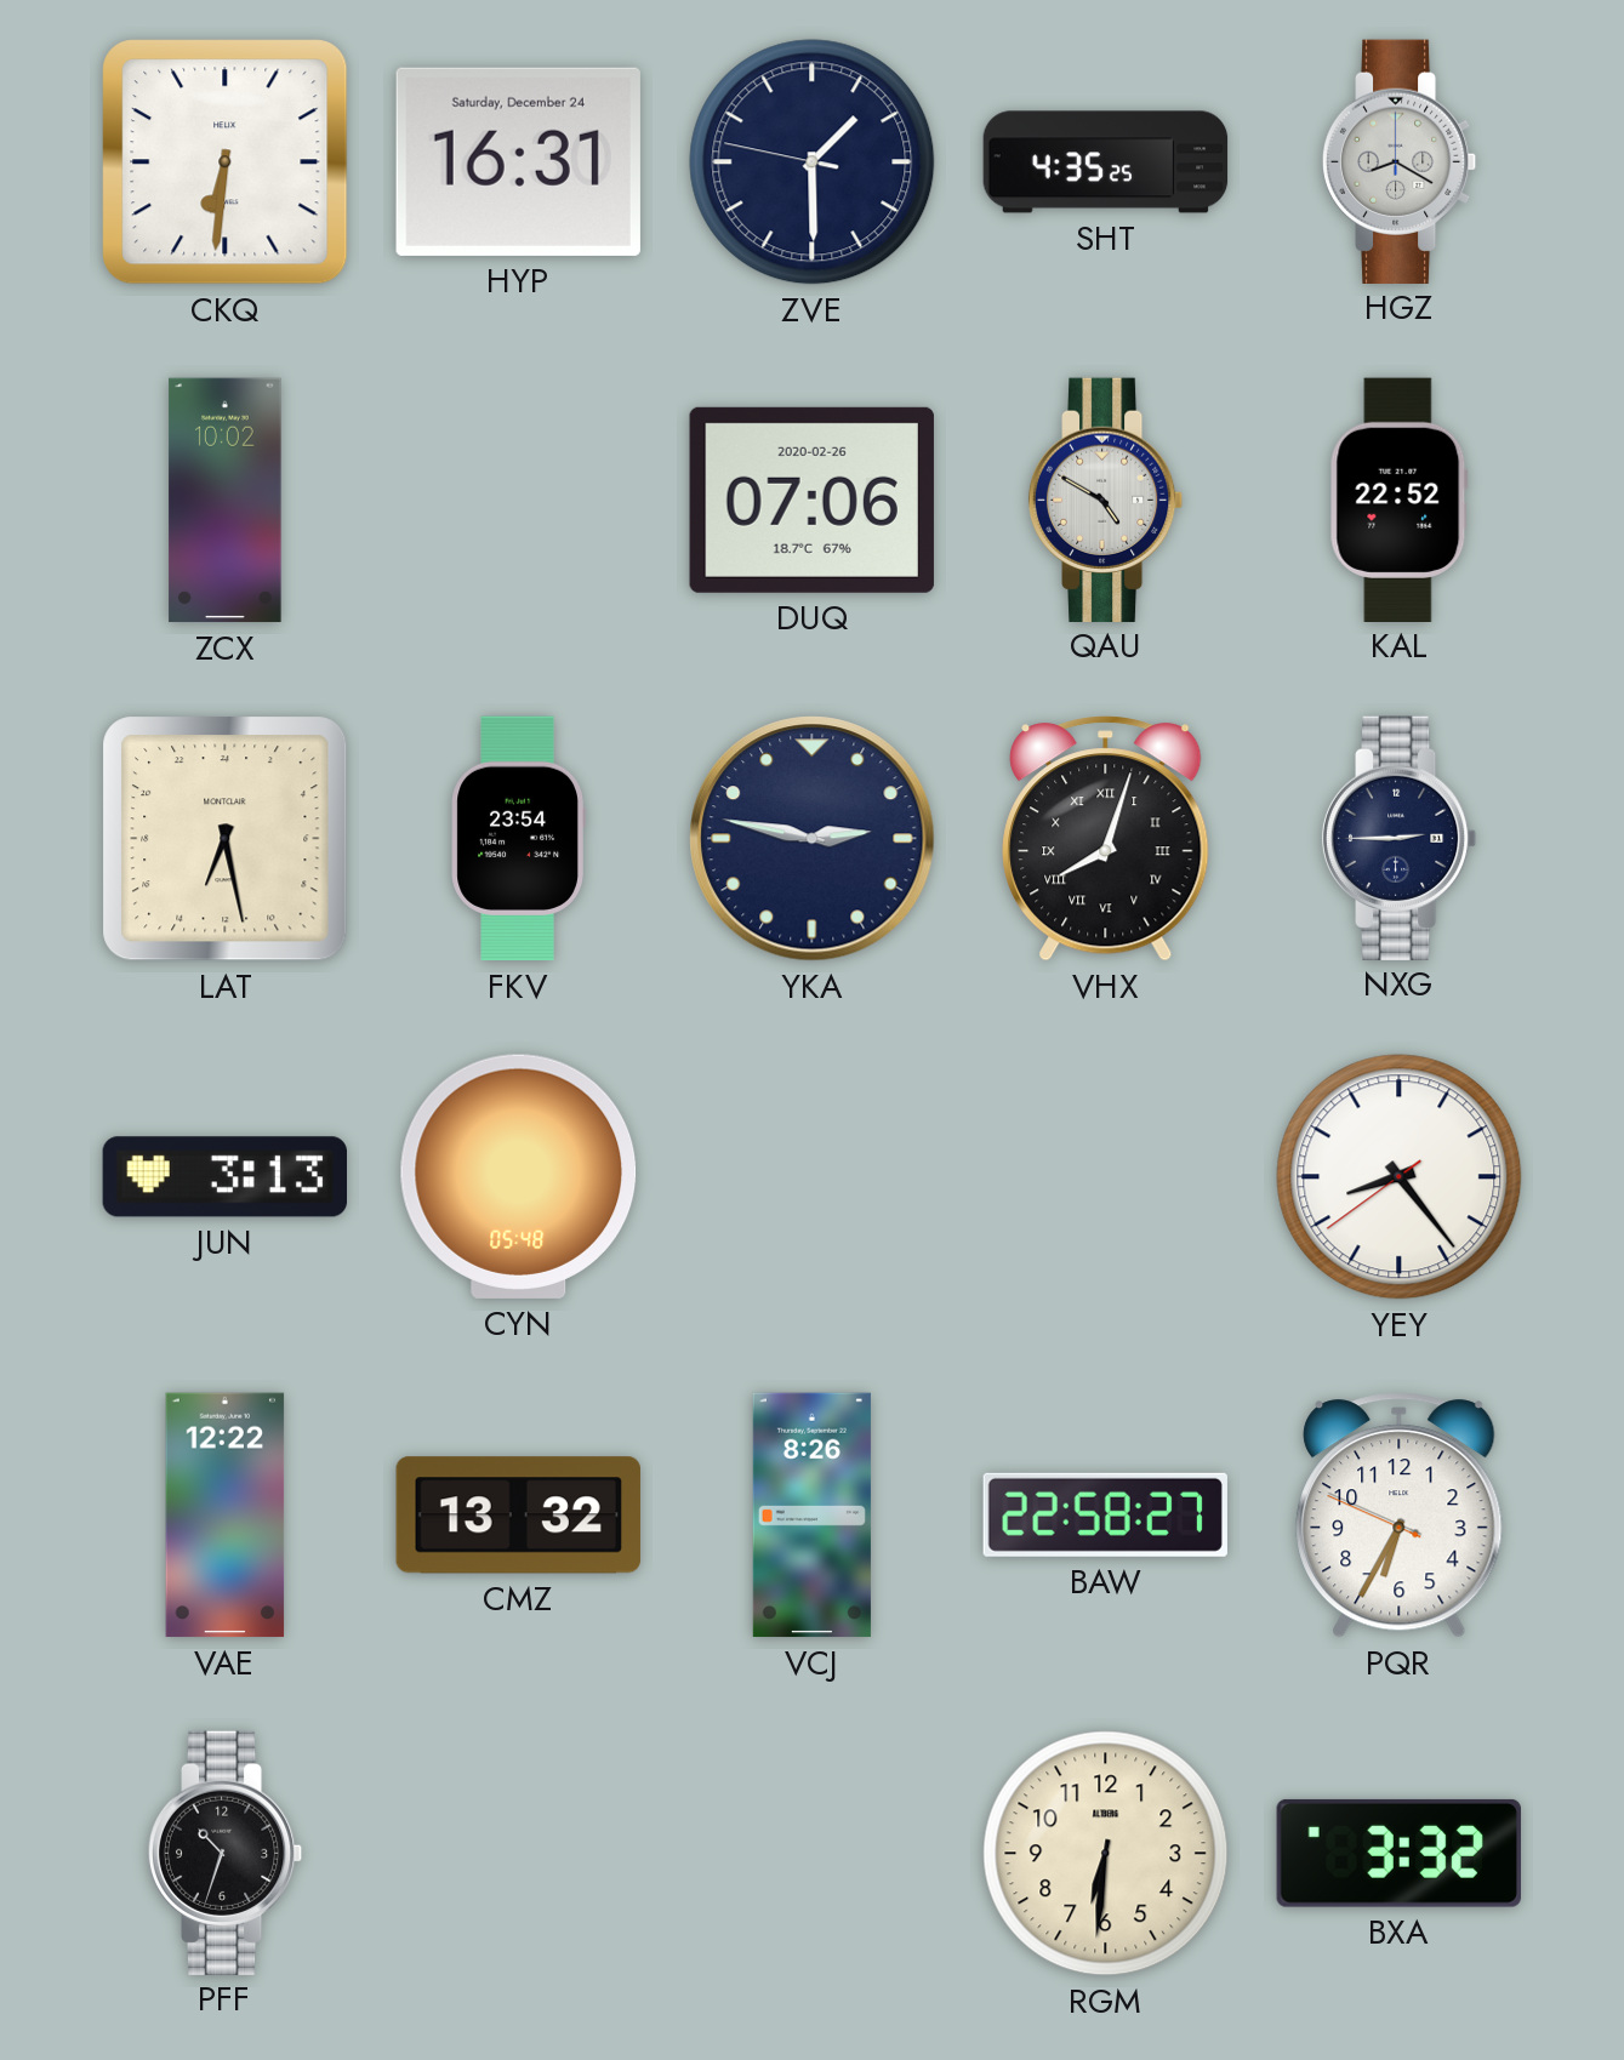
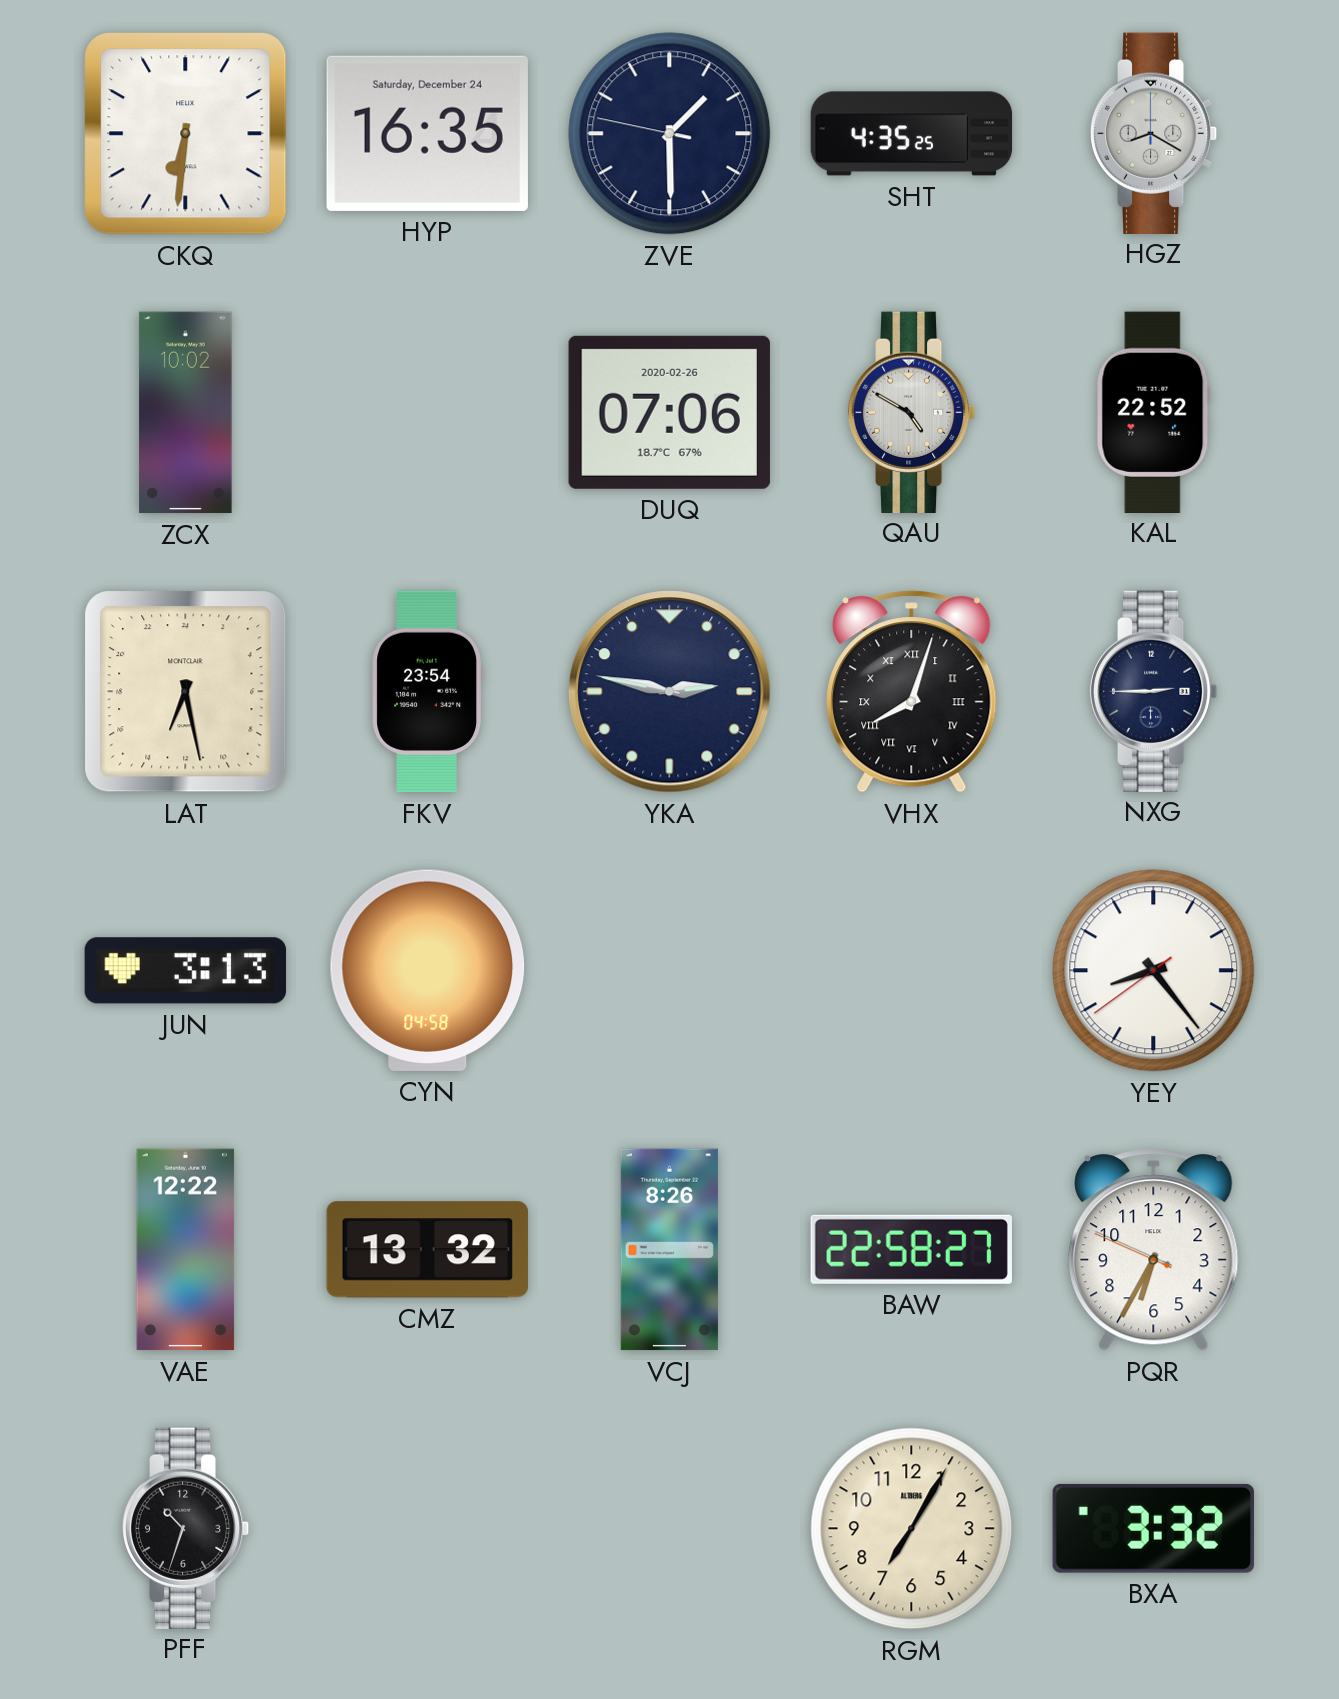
HYP: 16:31 -> 16:35
CYN: 05:48 -> 04:58
RGM: 6:31 -> 7:05
